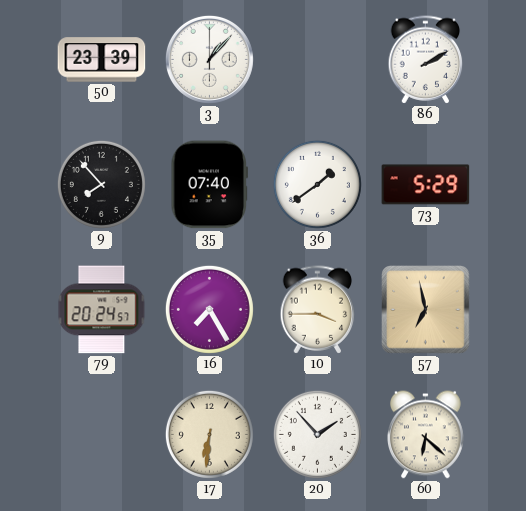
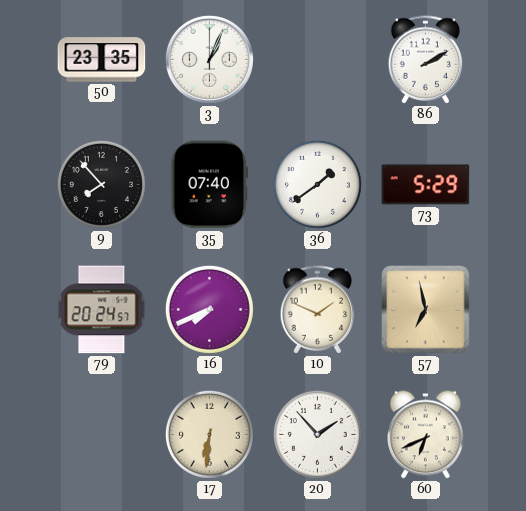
50: 23:39 -> 23:35
3: 1:07 -> 1:04
16: 7:25 -> 7:41
10: 3:45 -> 1:49
60: 6:22 -> 6:41
